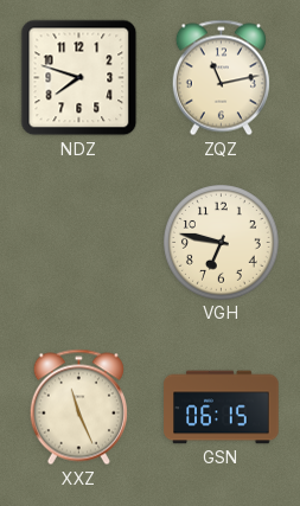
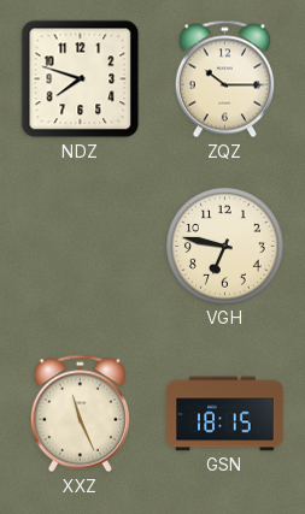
ZQZ: 11:13 -> 10:15
GSN: 06:15 -> 18:15
